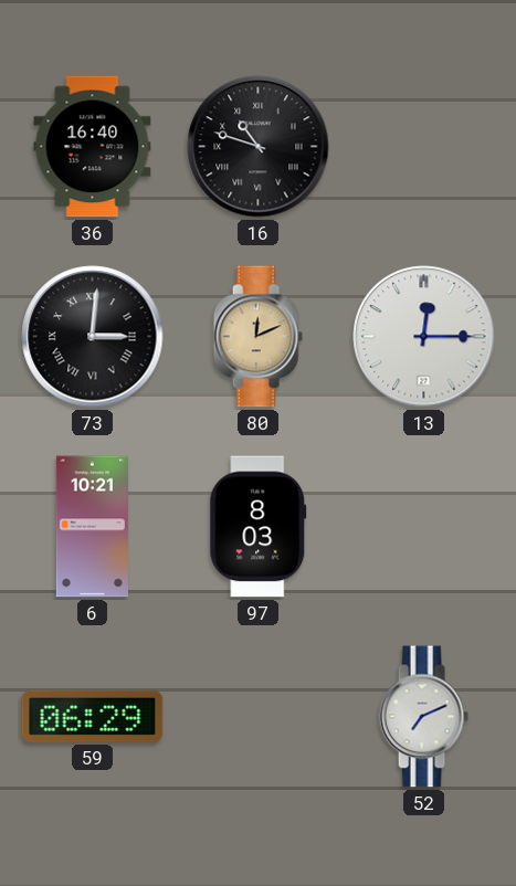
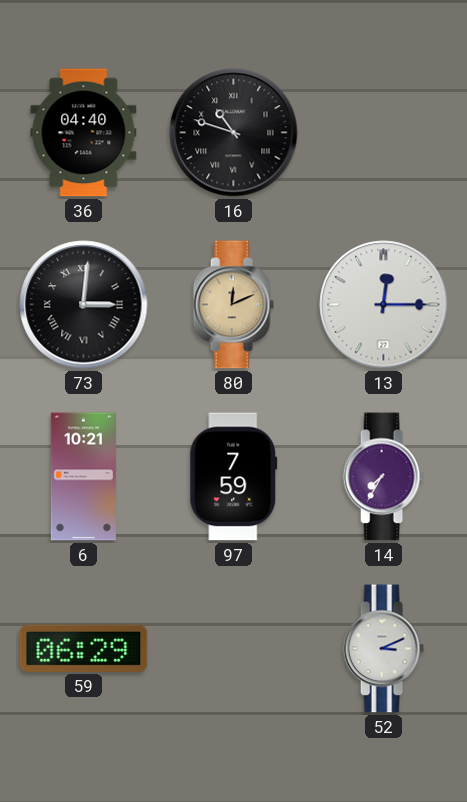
36: 16:40 -> 04:40
97: 8:03 -> 7:59
14: none -> 7:35
52: 7:11 -> 3:11
